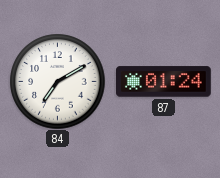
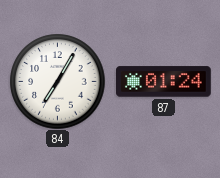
84: 7:10 -> 7:05
